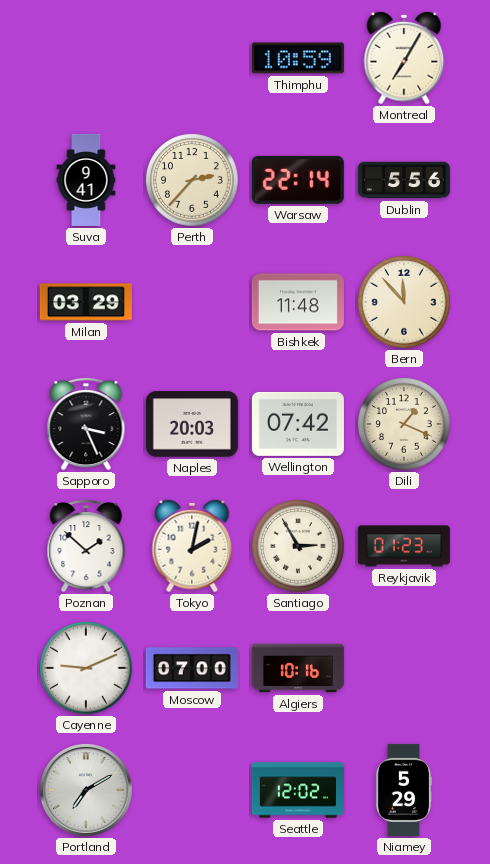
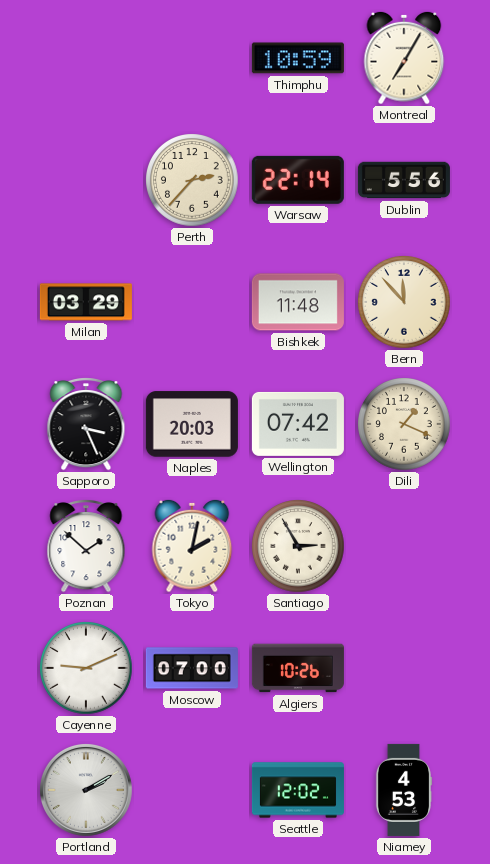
Suva: 9:41 -> none
Reykjavik: 01:23 -> none
Algiers: 10:16 -> 10:26
Portland: 7:10 -> 2:10
Niamey: 5:29 -> 4:53
